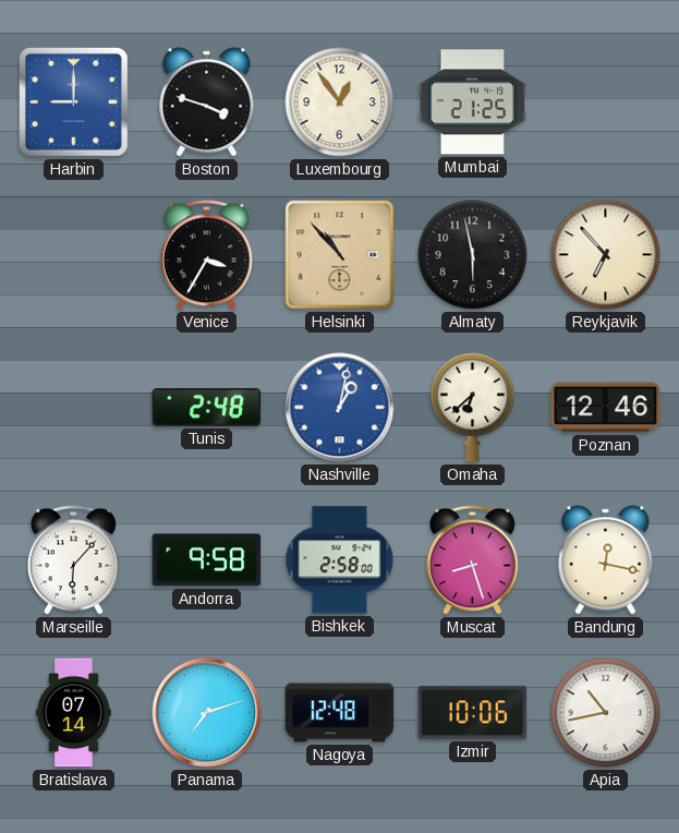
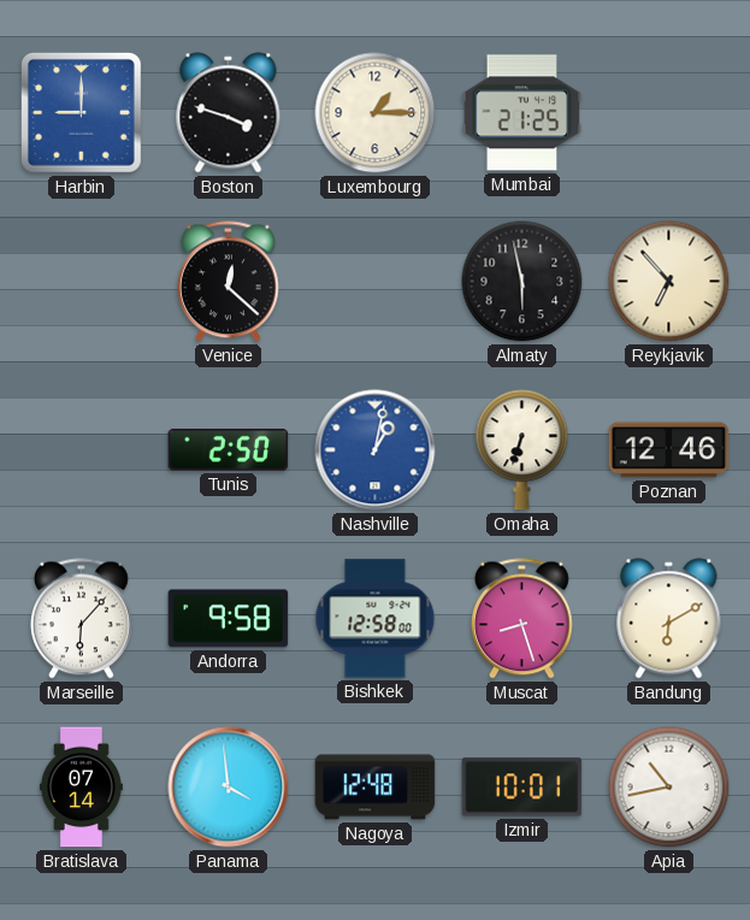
Luxembourg: 12:54 -> 1:15
Venice: 3:35 -> 12:22
Helsinki: 10:53 -> none
Tunis: 2:48 -> 2:50
Omaha: 6:38 -> 6:33
Bishkek: 2:58 -> 12:58
Bandung: 12:17 -> 6:10
Panama: 7:12 -> 3:59
Izmir: 10:06 -> 10:01
